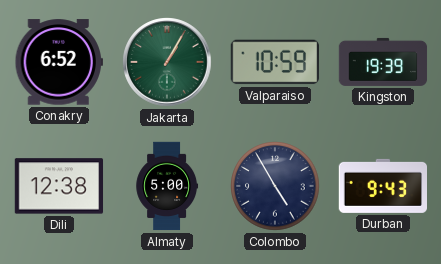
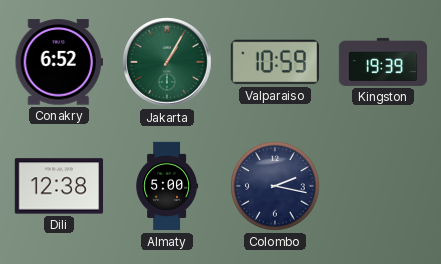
Colombo: 4:55 -> 2:17
Durban: 9:43 -> none
